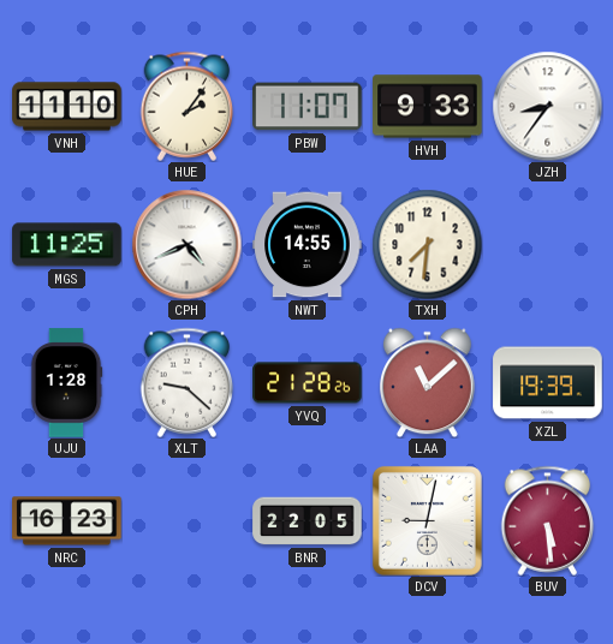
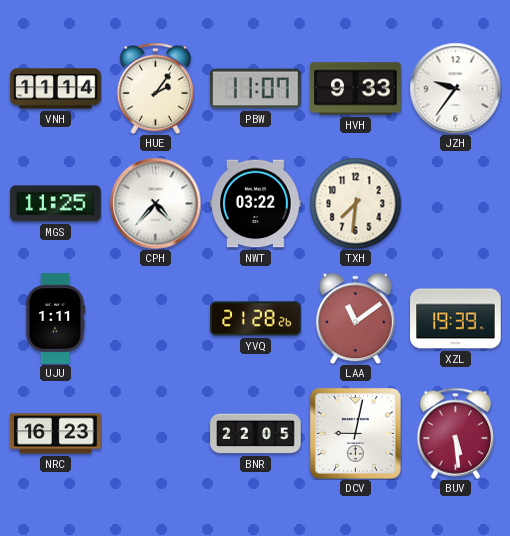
VNH: 11:10 -> 11:14
JZH: 8:36 -> 9:36
CPH: 4:41 -> 4:37
NWT: 14:55 -> 03:22
UJU: 1:28 -> 1:11
XLT: 9:22 -> none
LAA: 11:08 -> 11:09
